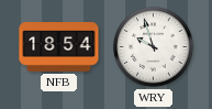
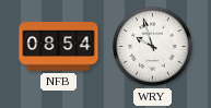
NFB: 18:54 -> 08:54
